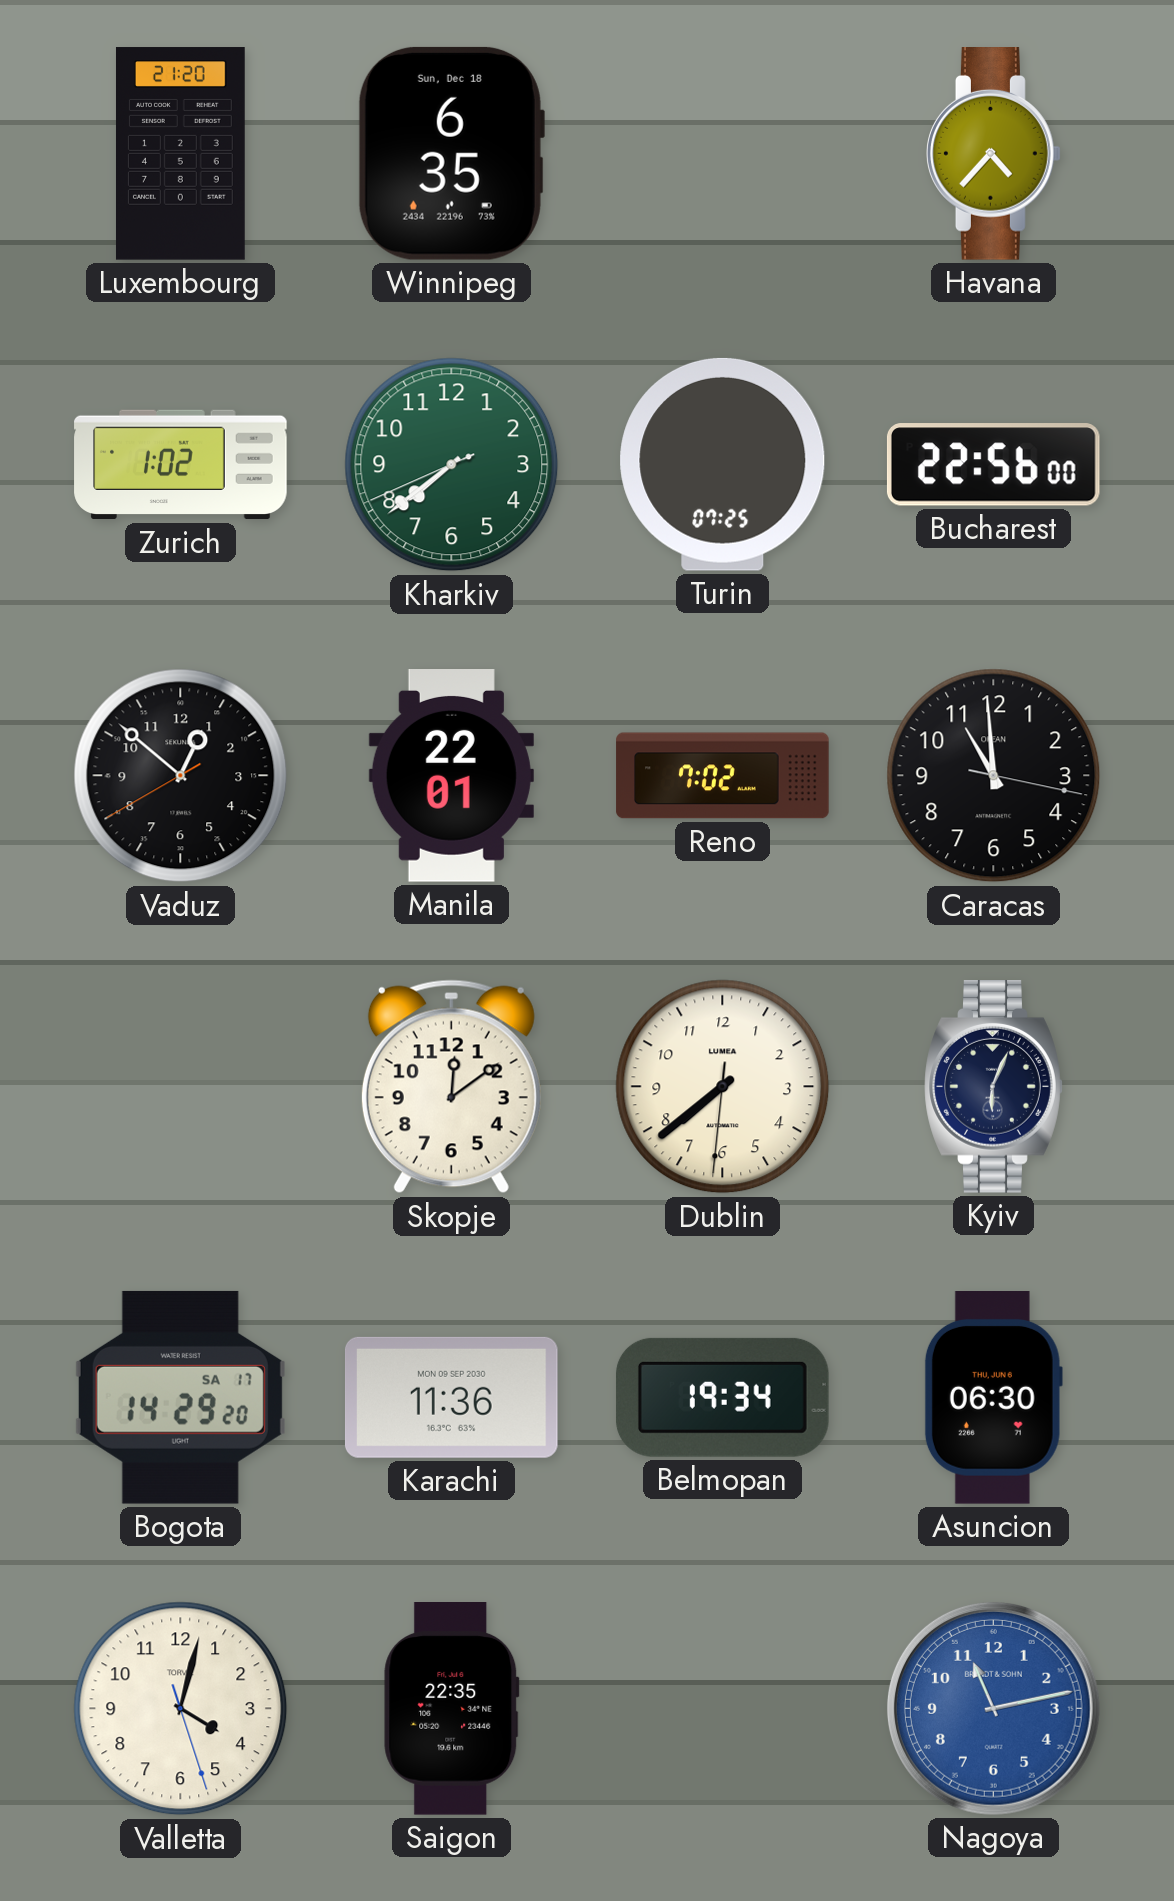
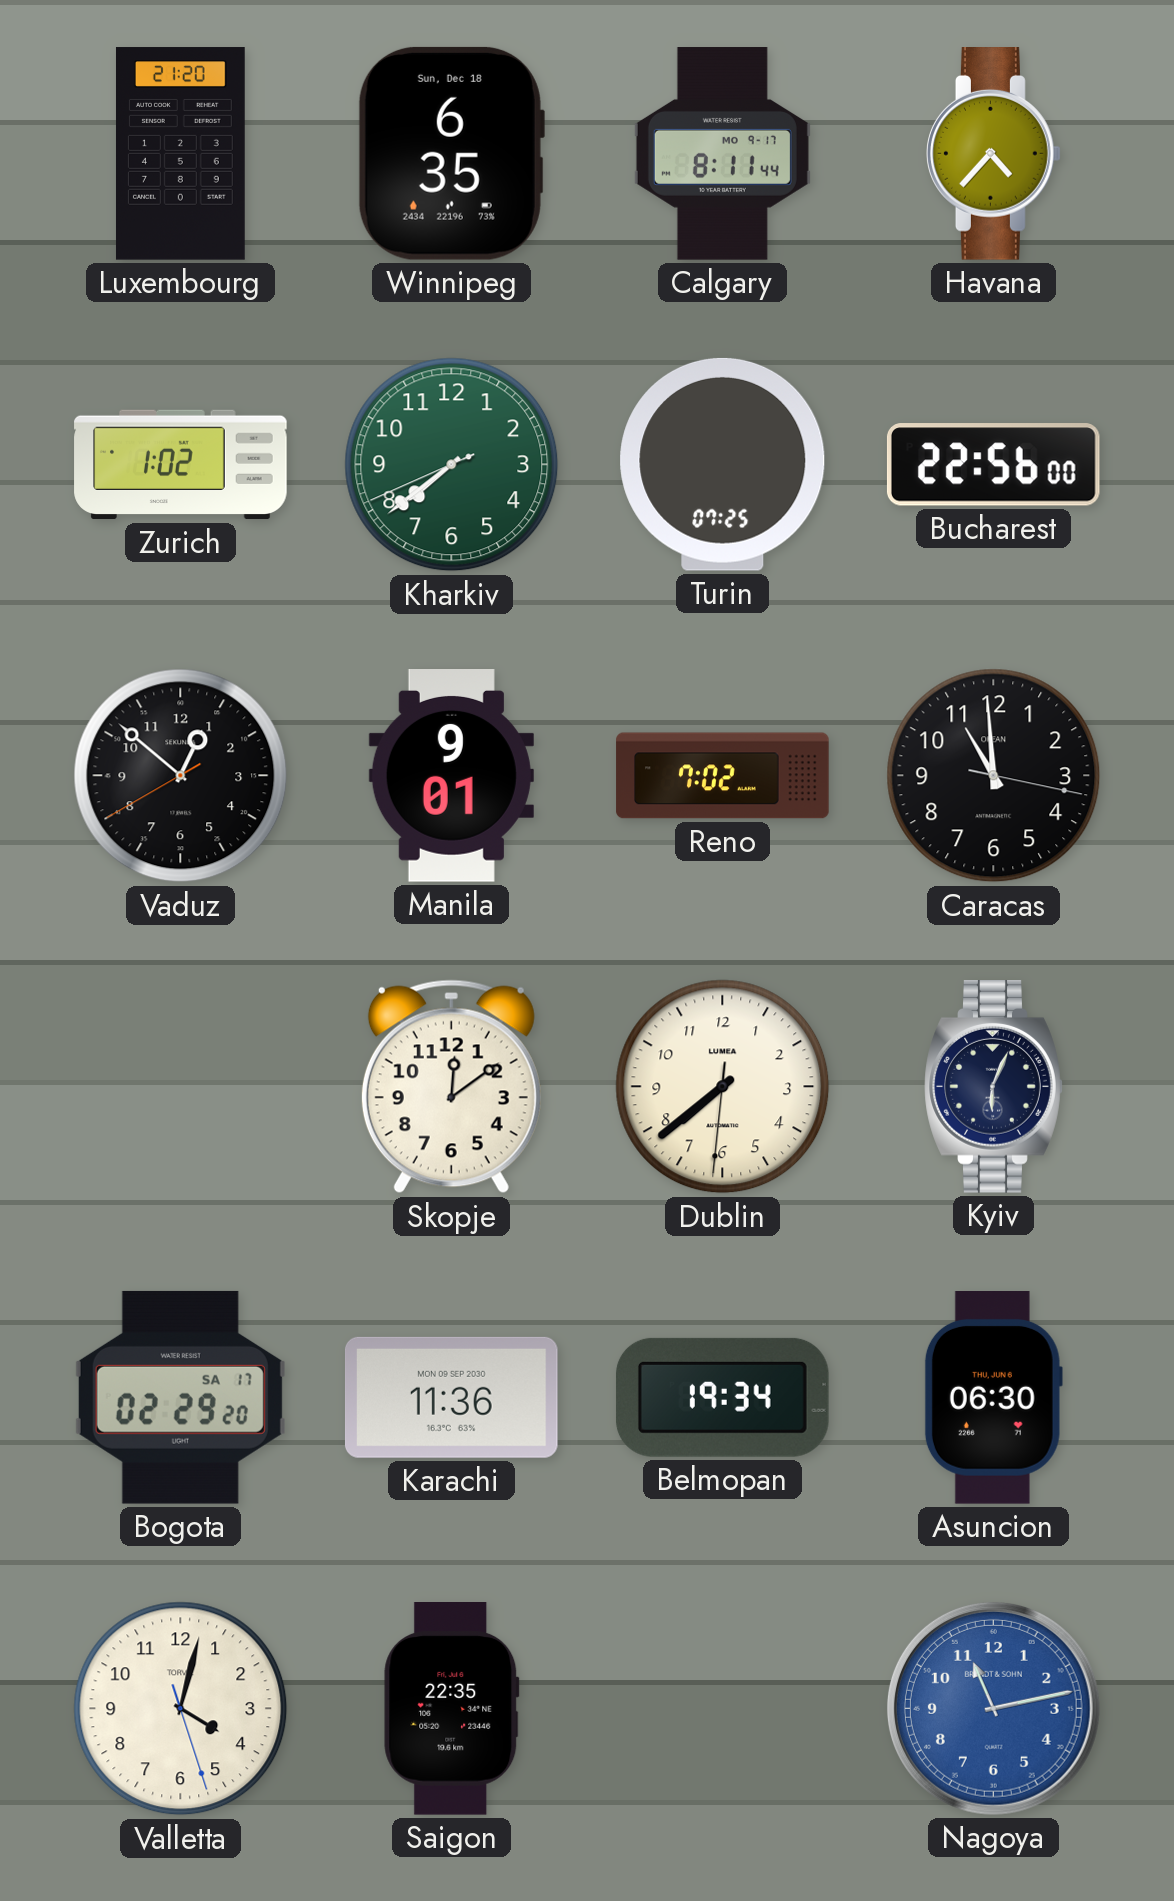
Calgary: none -> 8:11
Manila: 22:01 -> 9:01
Bogota: 14:29 -> 02:29
